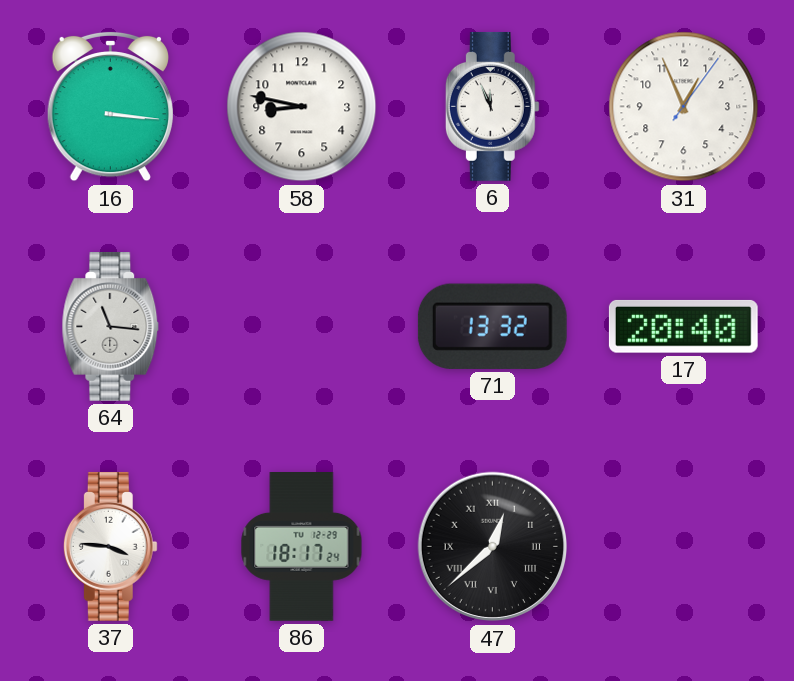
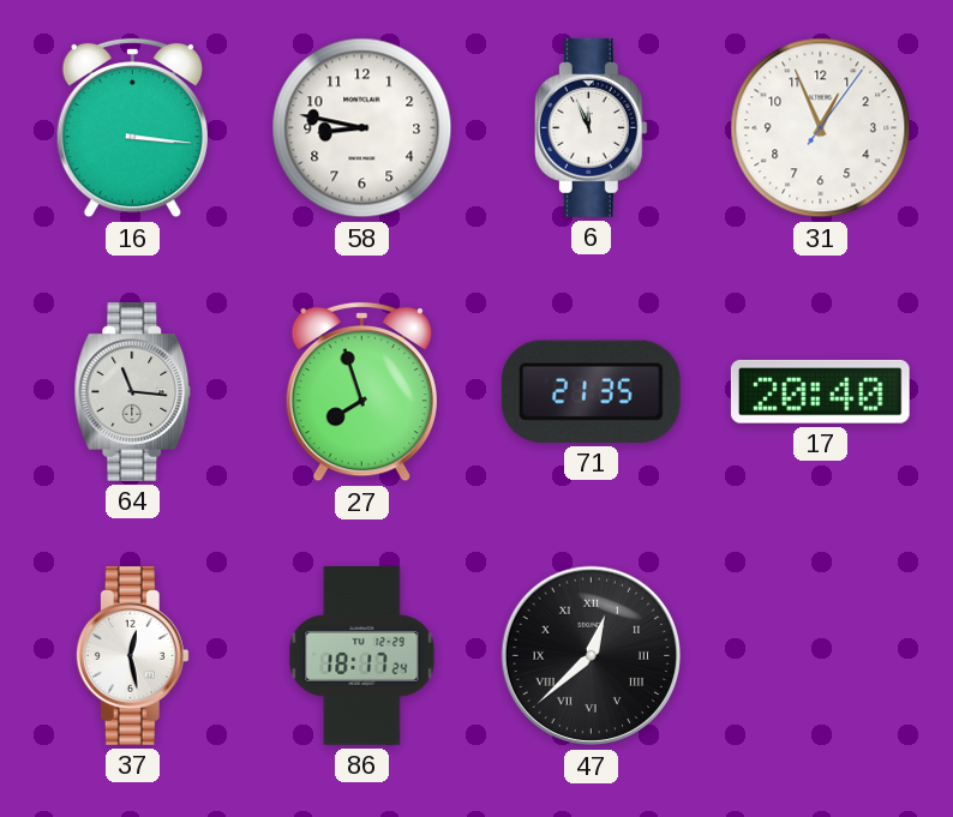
27: none -> 7:57
71: 13:32 -> 21:35
37: 3:46 -> 12:28
